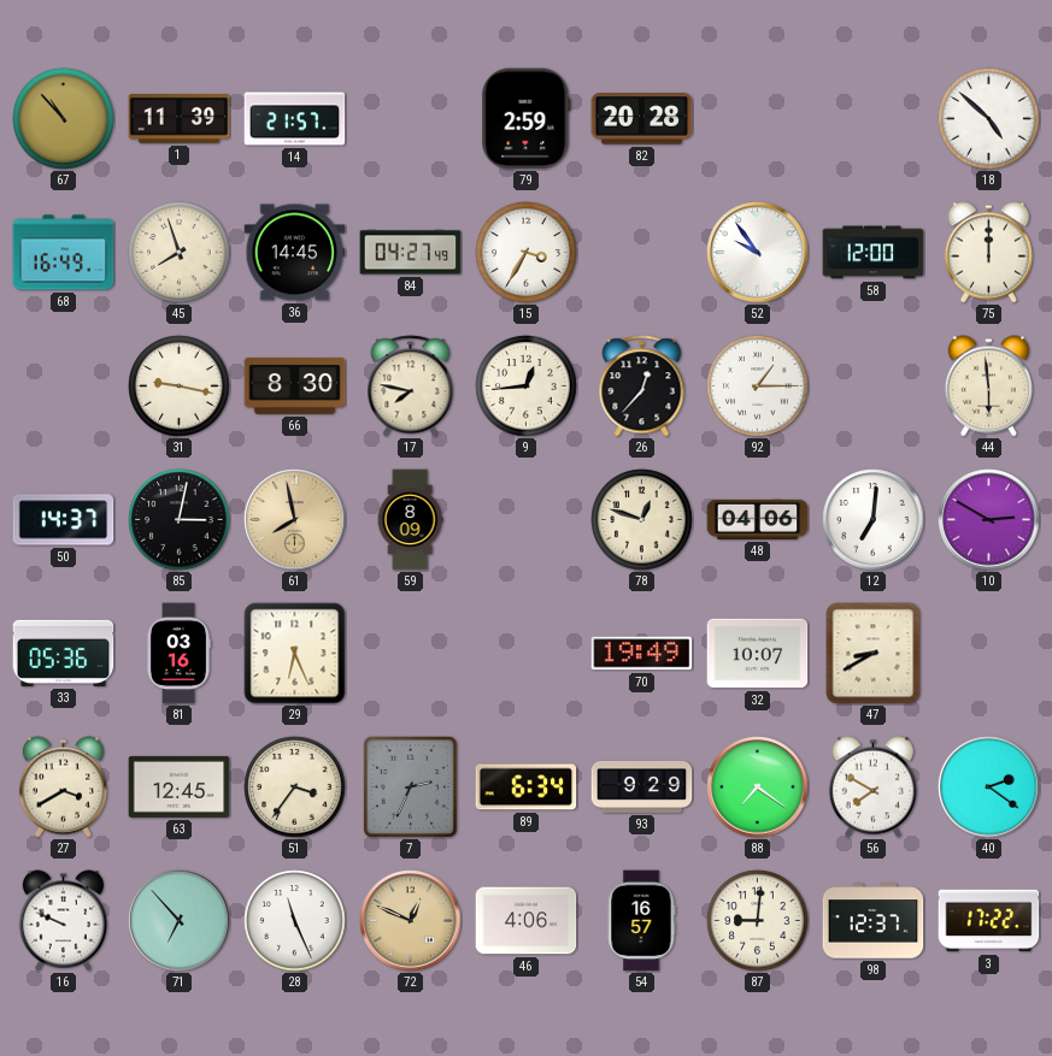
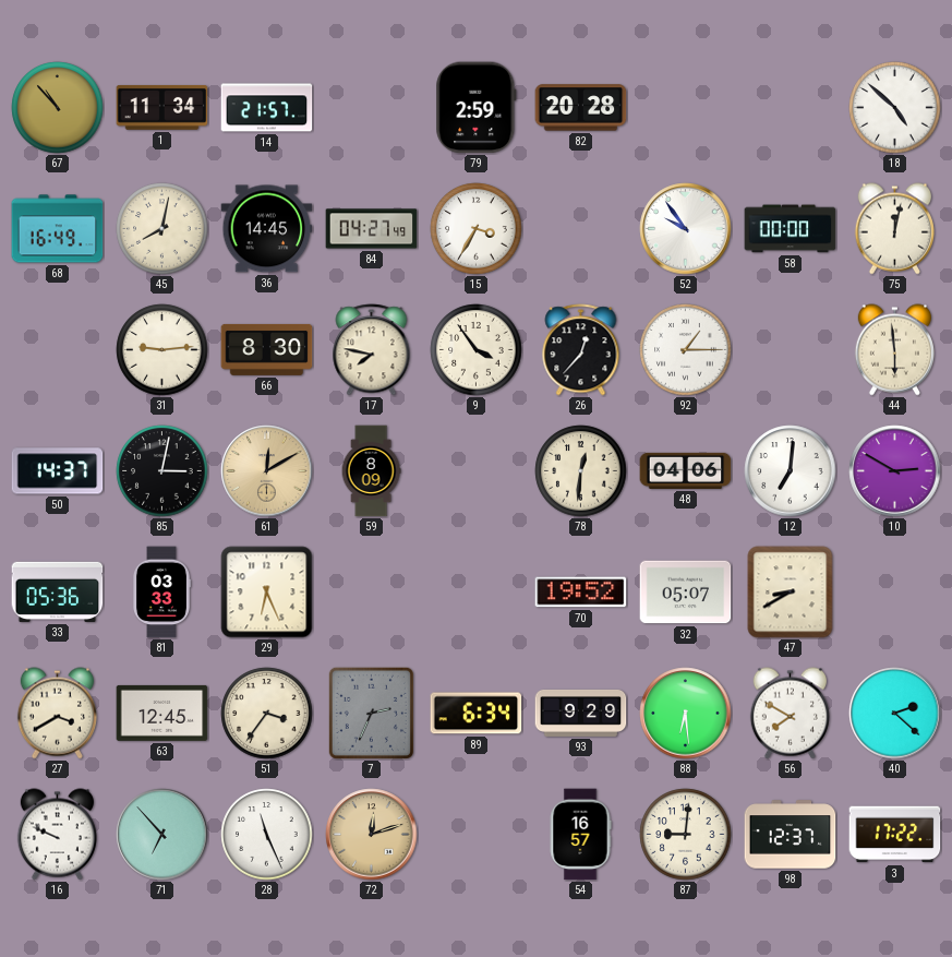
1: 11:39 -> 11:34
45: 7:57 -> 8:02
58: 12:00 -> 00:00
75: 12:00 -> 12:02
31: 9:17 -> 9:14
9: 12:44 -> 3:54
61: 7:58 -> 12:10
78: 12:48 -> 12:31
81: 03:16 -> 03:33
70: 19:49 -> 19:52
32: 10:07 -> 05:07
88: 7:21 -> 6:29
40: 2:21 -> 2:22
72: 12:49 -> 12:12
46: 4:06 -> none
